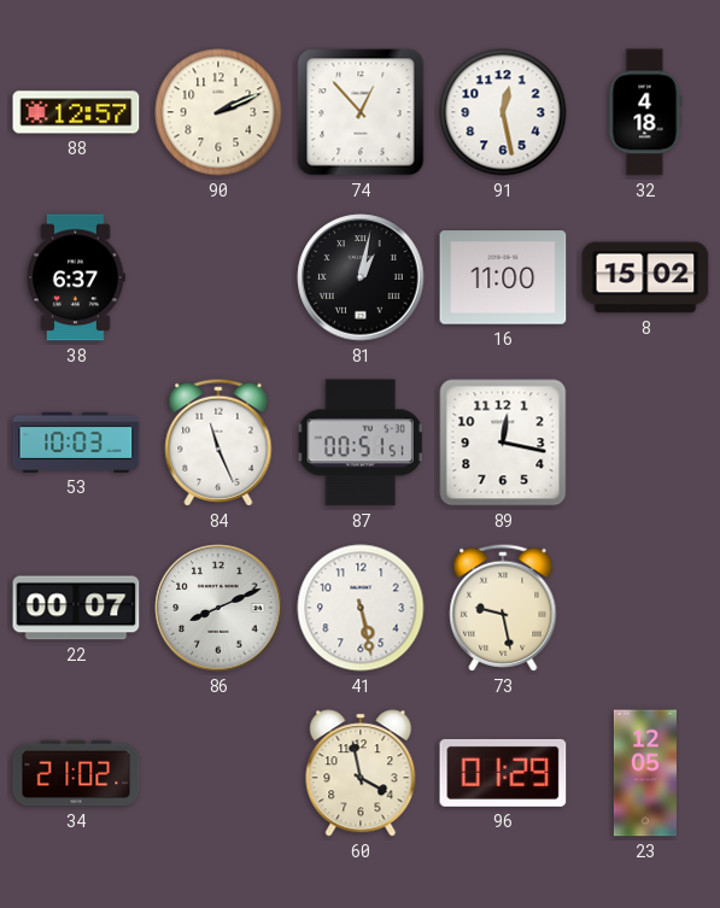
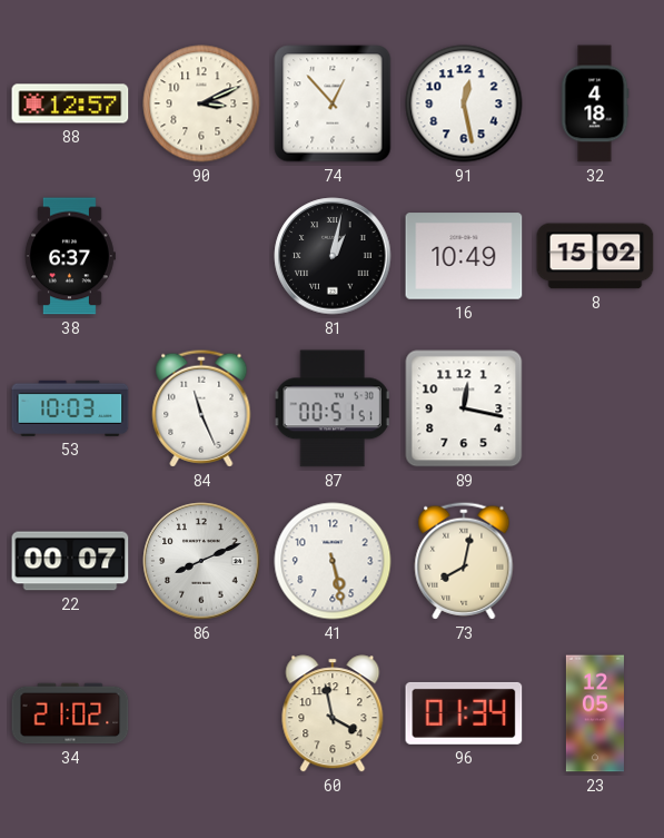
90: 2:11 -> 3:11
16: 11:00 -> 10:49
73: 9:28 -> 8:02
96: 01:29 -> 01:34
